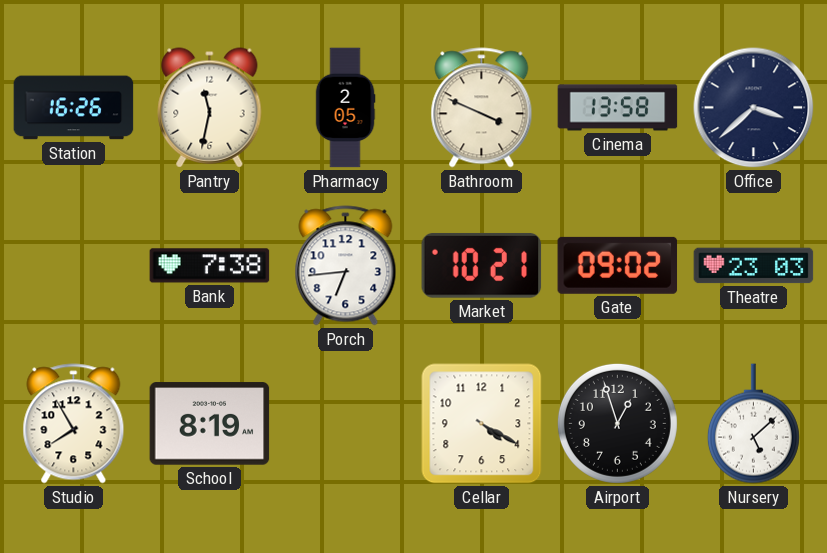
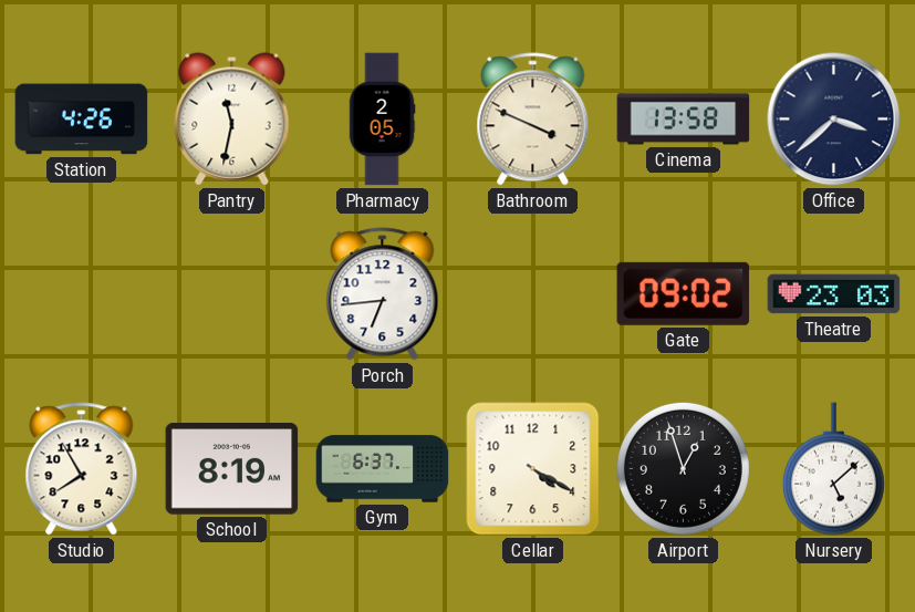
Station: 16:26 -> 4:26
Bank: 7:38 -> none
Market: 10:21 -> none
Gym: none -> 6:37
